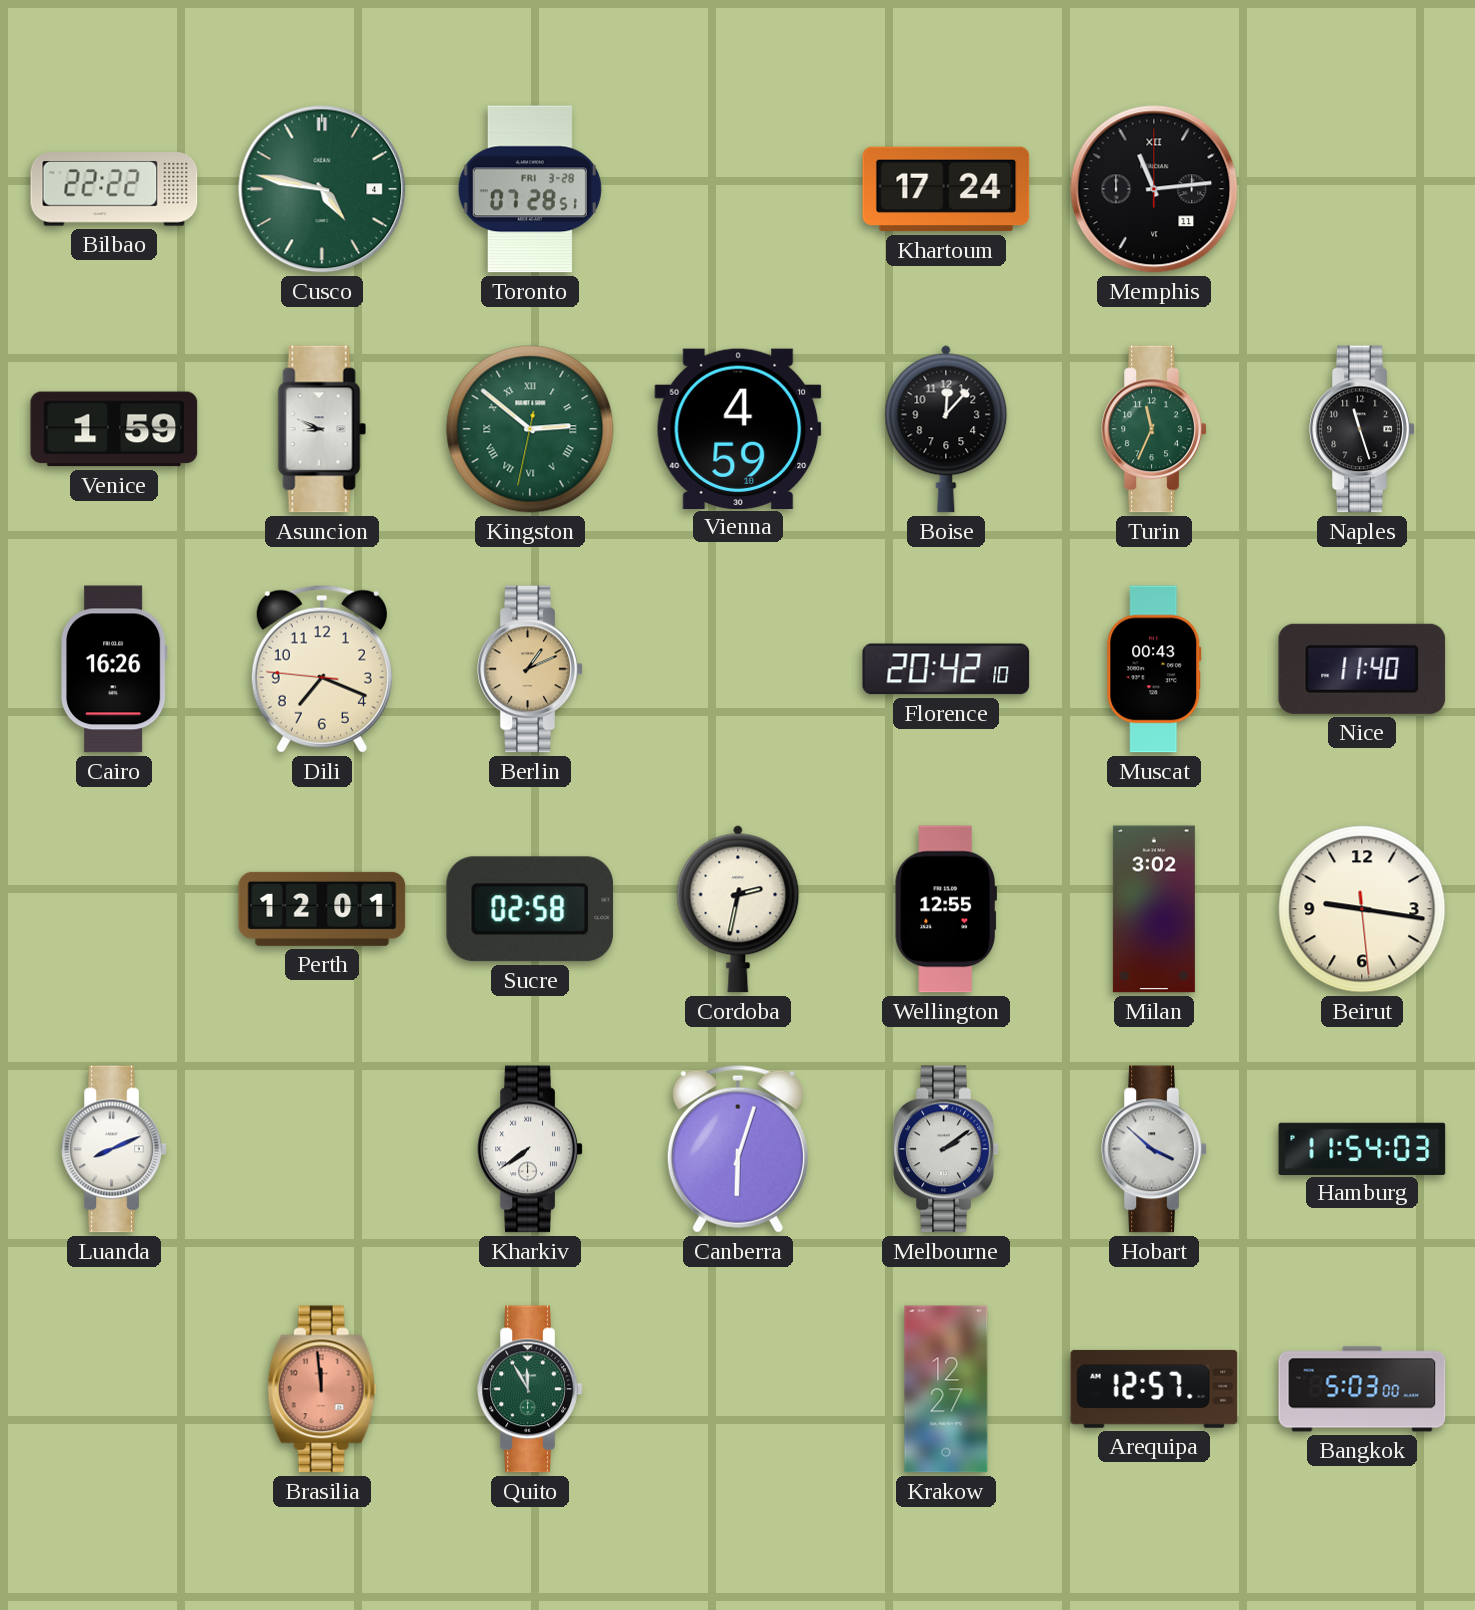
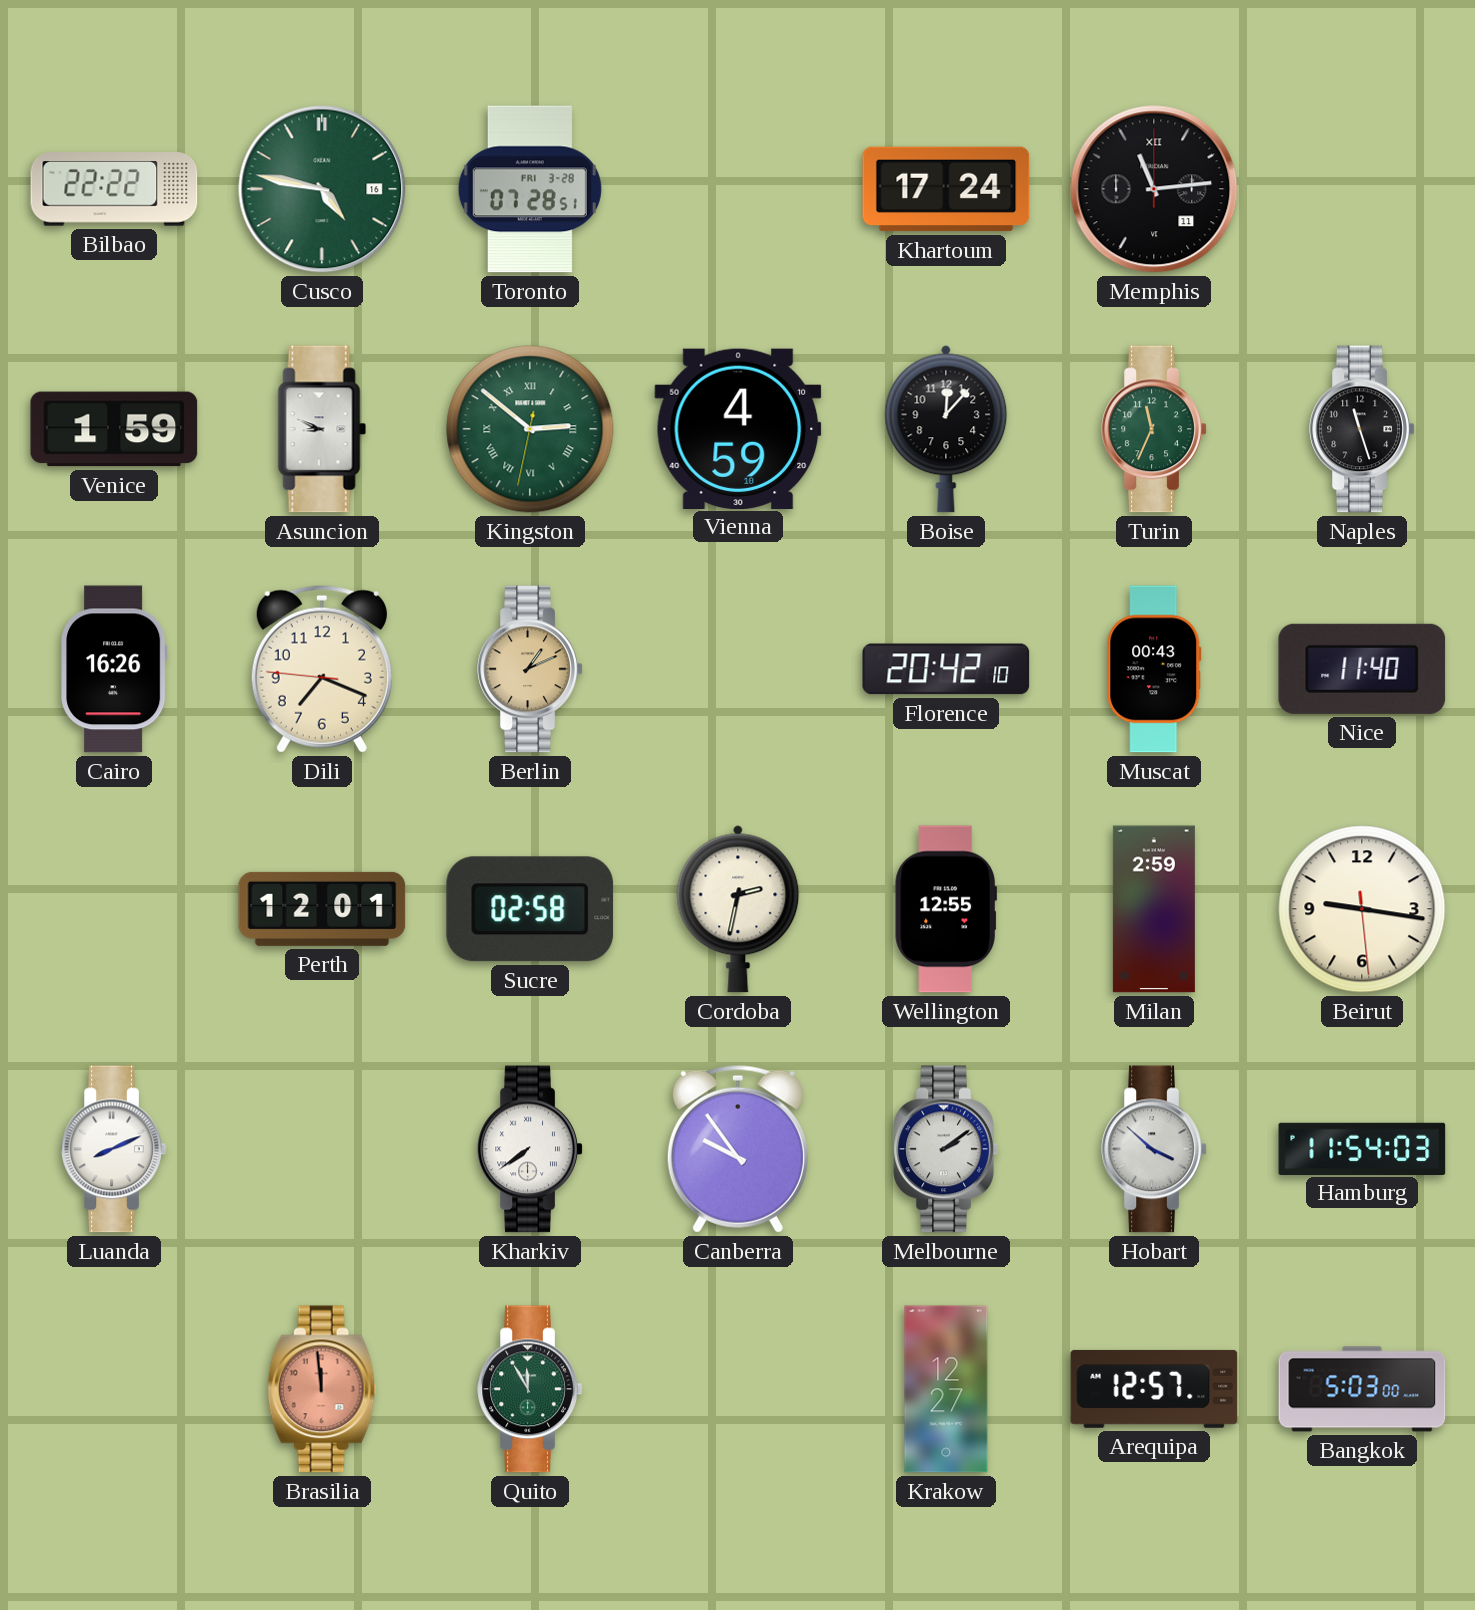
Cusco date: 4 -> 16
Milan: 3:02 -> 2:59
Canberra: 6:03 -> 9:54
